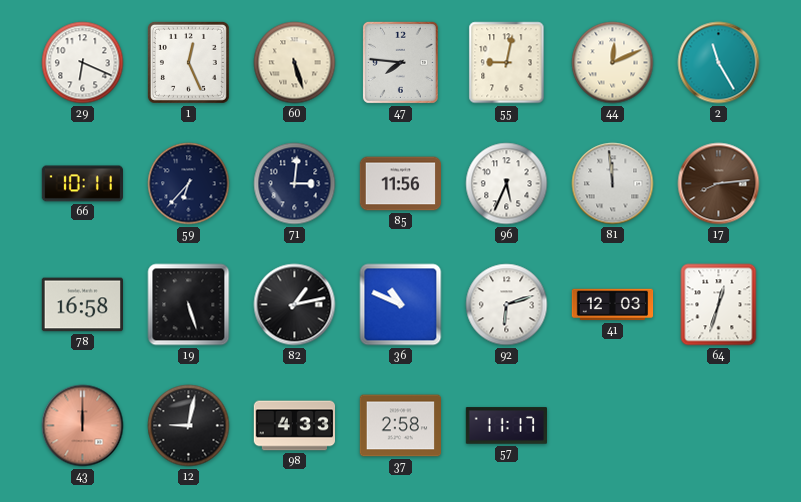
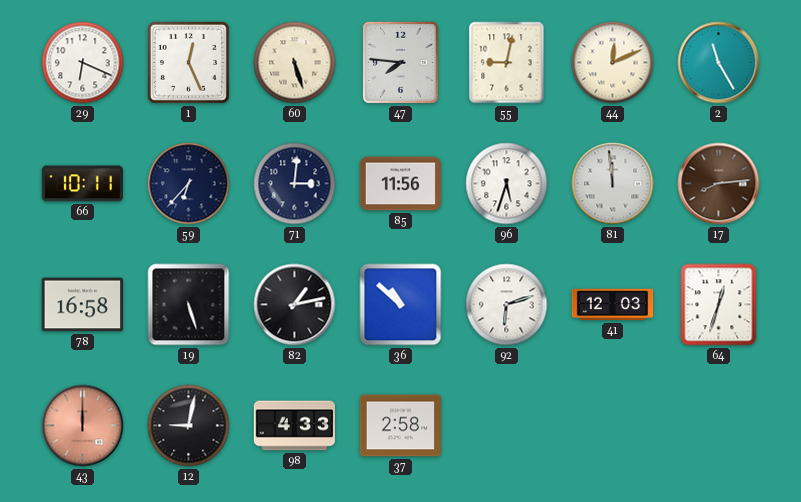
96: 5:34 -> 5:33
36: 10:49 -> 10:52
57: 11:17 -> none
